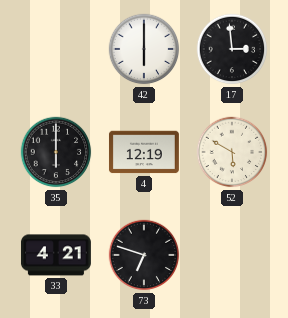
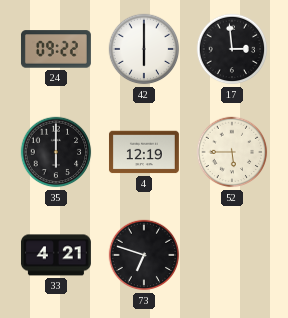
24: none -> 09:22
52: 5:50 -> 5:45
